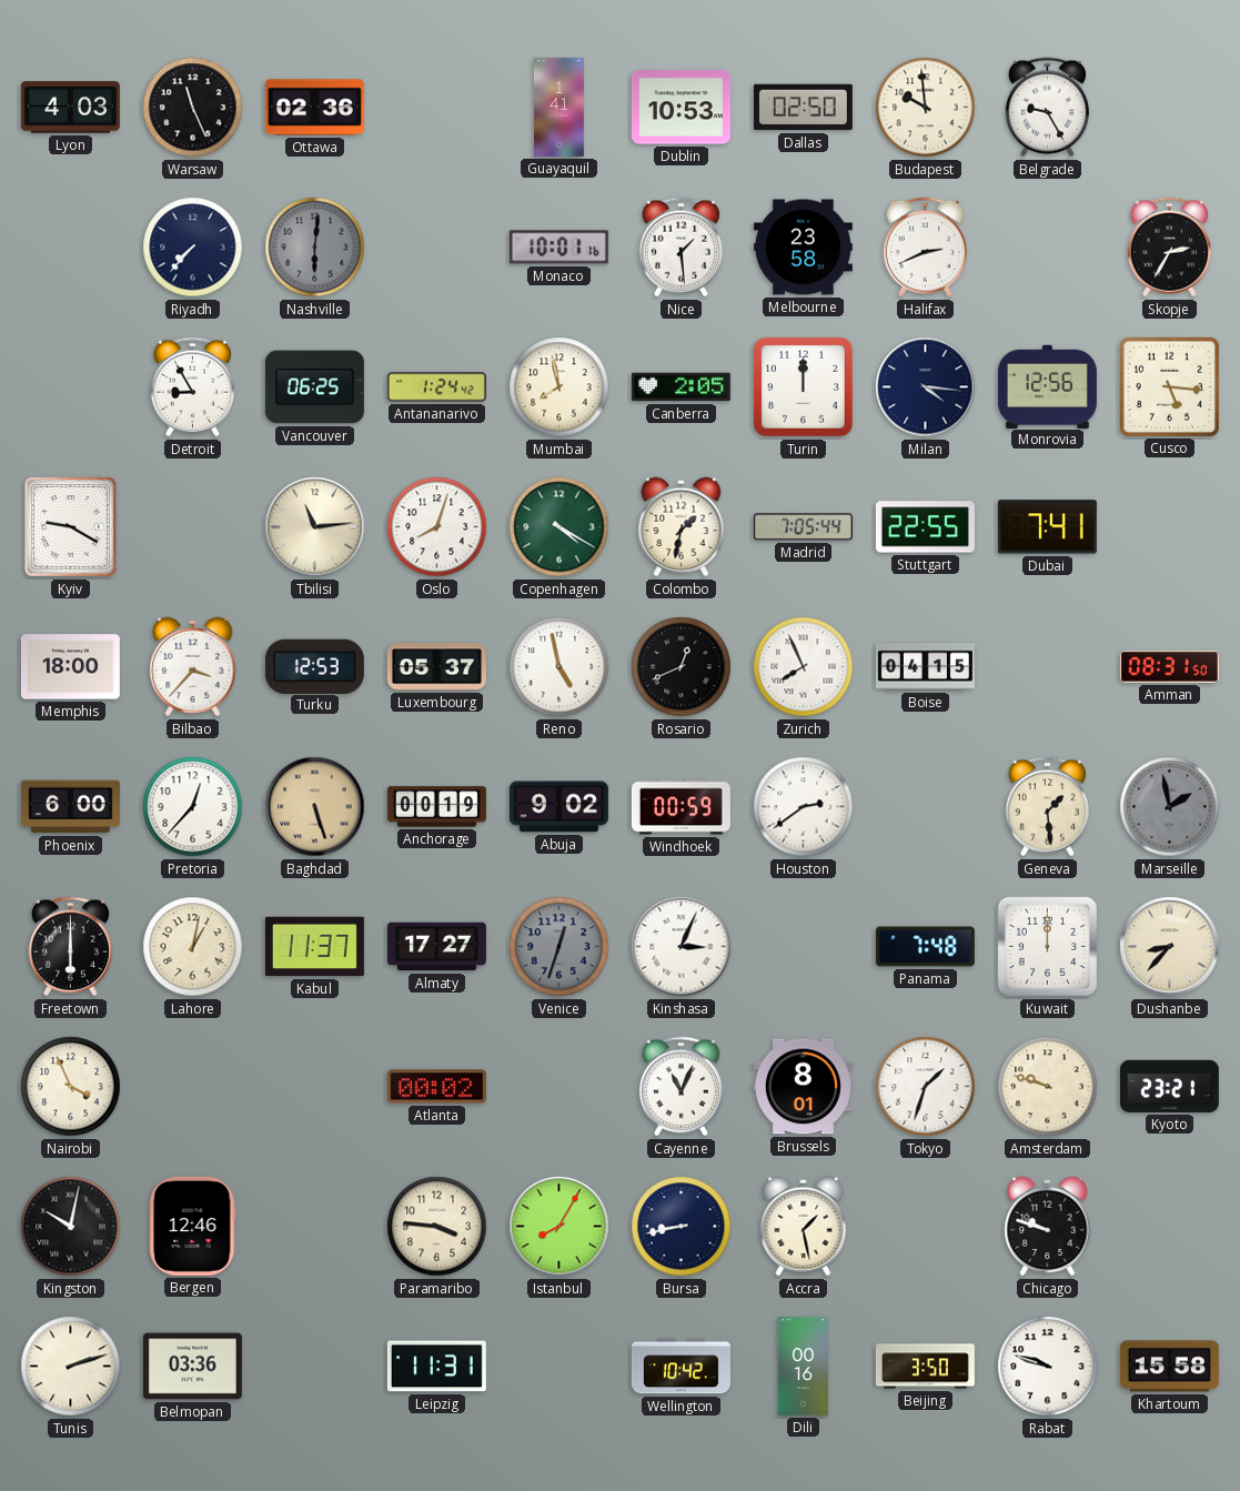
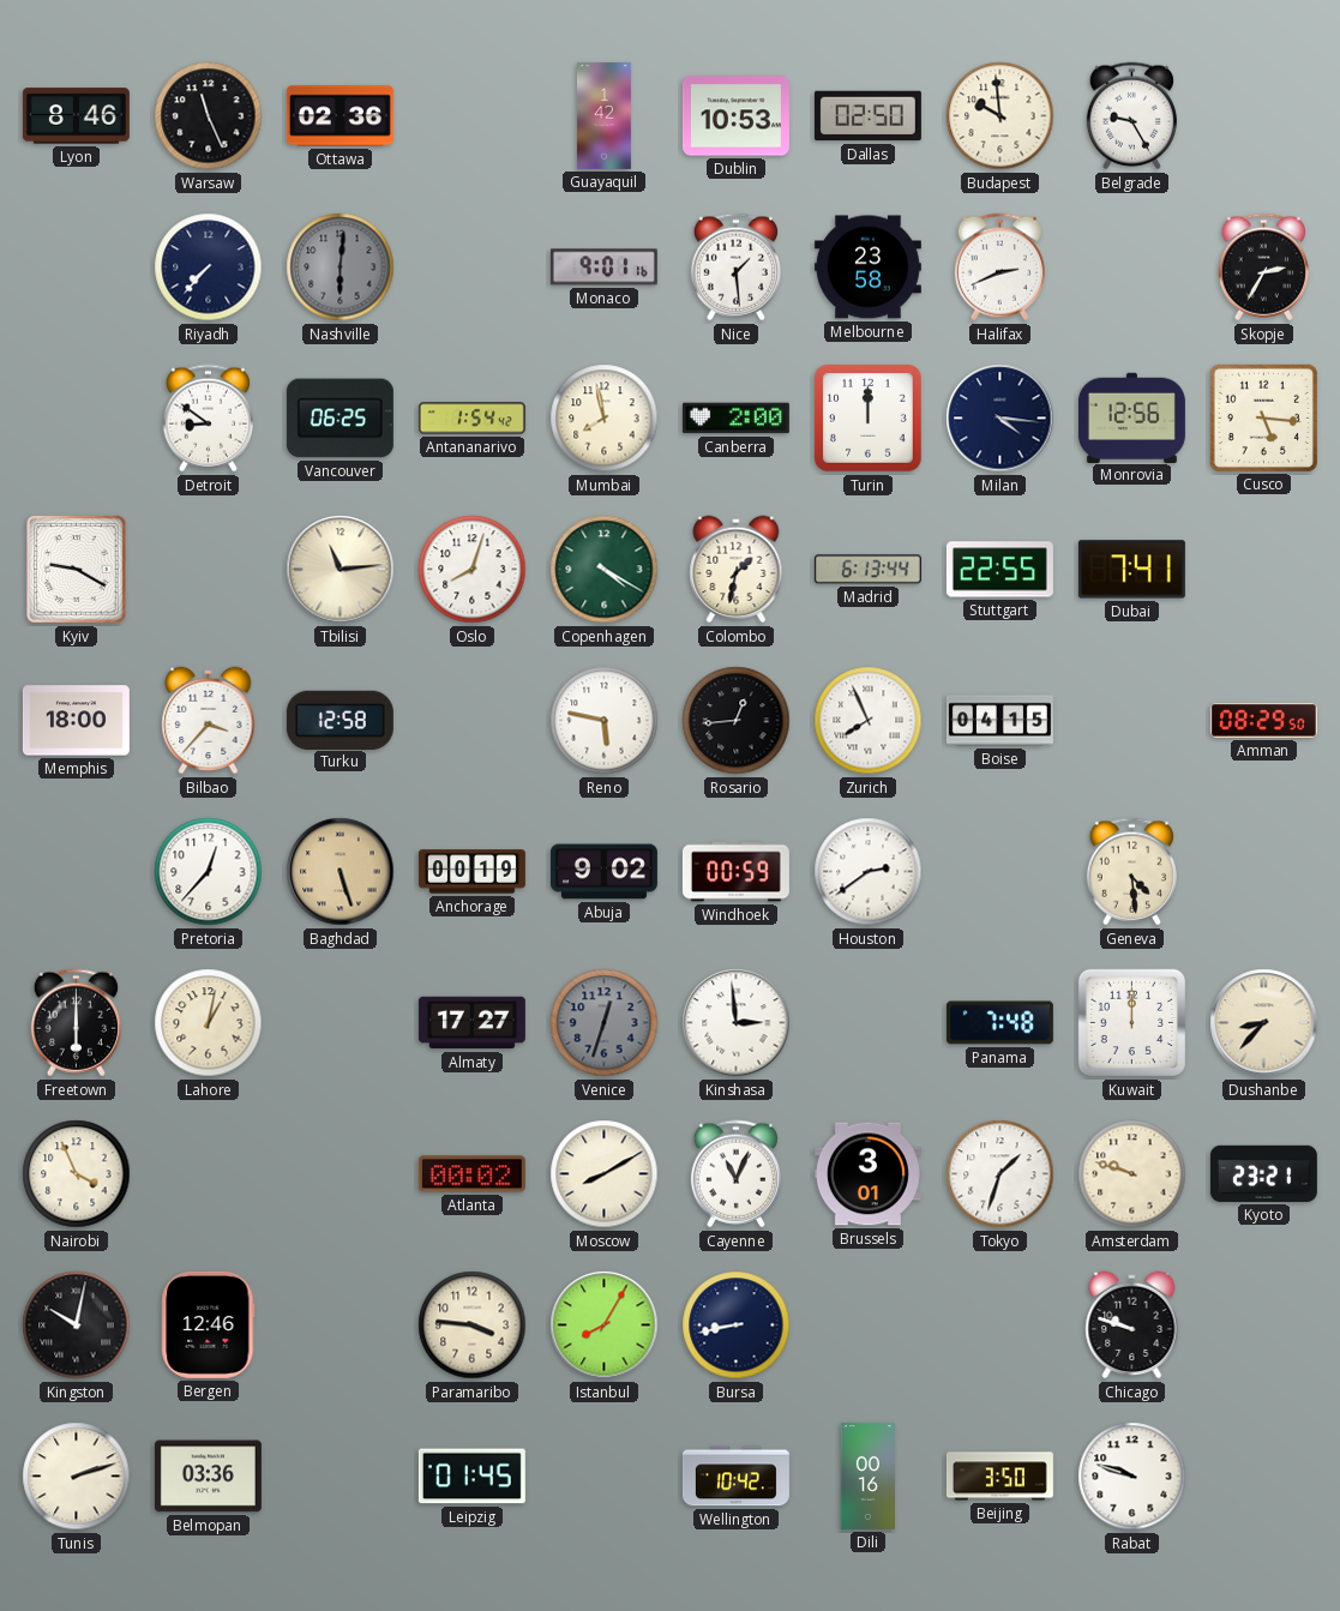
Lyon: 4:03 -> 8:46
Guayaquil: 1:41 -> 1:42
Monaco: 10:01 -> 9:01
Detroit: 8:55 -> 8:51
Antananarivo: 1:24 -> 1:54
Canberra: 2:05 -> 2:00
Madrid: 7:05 -> 6:13
Turku: 12:53 -> 12:58
Luxembourg: 05:37 -> none
Reno: 4:58 -> 5:47
Rosario: 12:41 -> 12:44
Amman: 08:31 -> 08:29
Phoenix: 6:00 -> none
Geneva: 1:29 -> 4:29
Marseille: 1:58 -> none
Kabul: 11:37 -> none
Kinshasa: 3:04 -> 2:59
Moscow: none -> 8:10
Brussels: 8:01 -> 3:01
Accra: 1:28 -> none
Leipzig: 11:31 -> 01:45
Khartoum: 15:58 -> none
